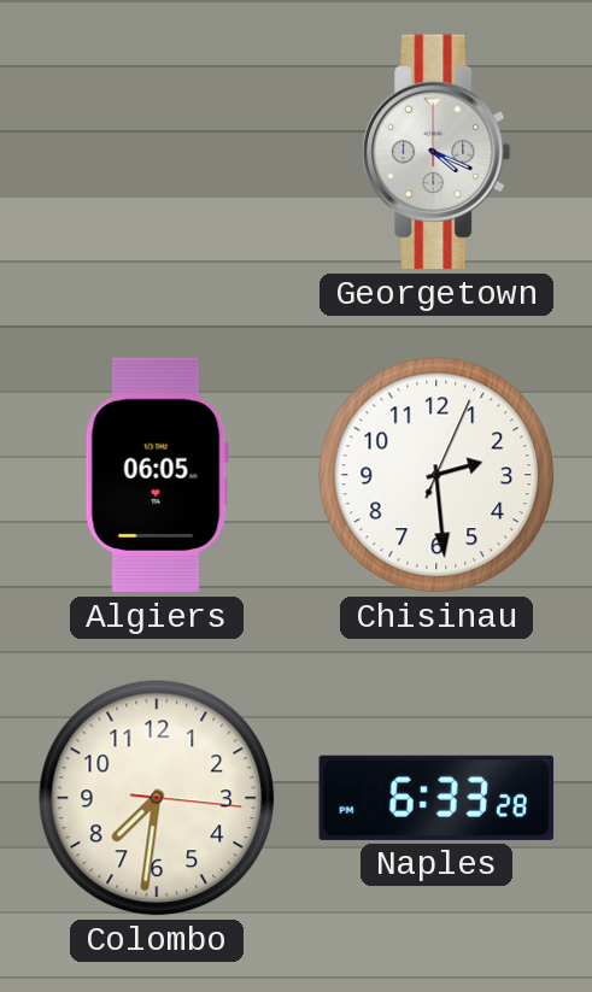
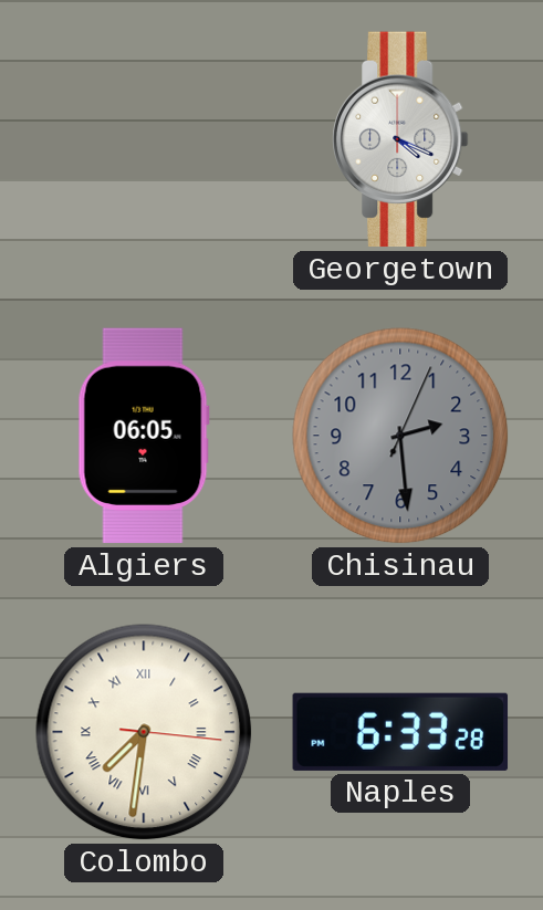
Chisinau dial: white -> grey
Colombo numerals: Arabic -> Roman
